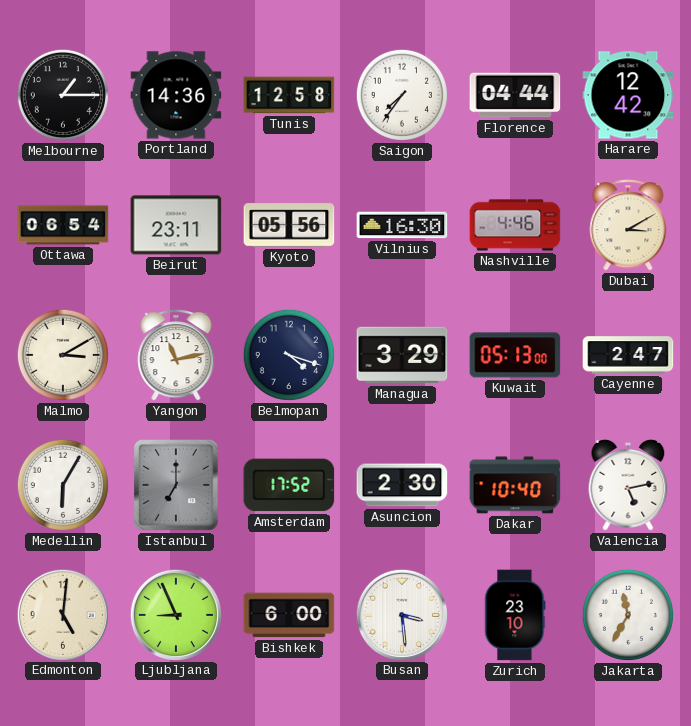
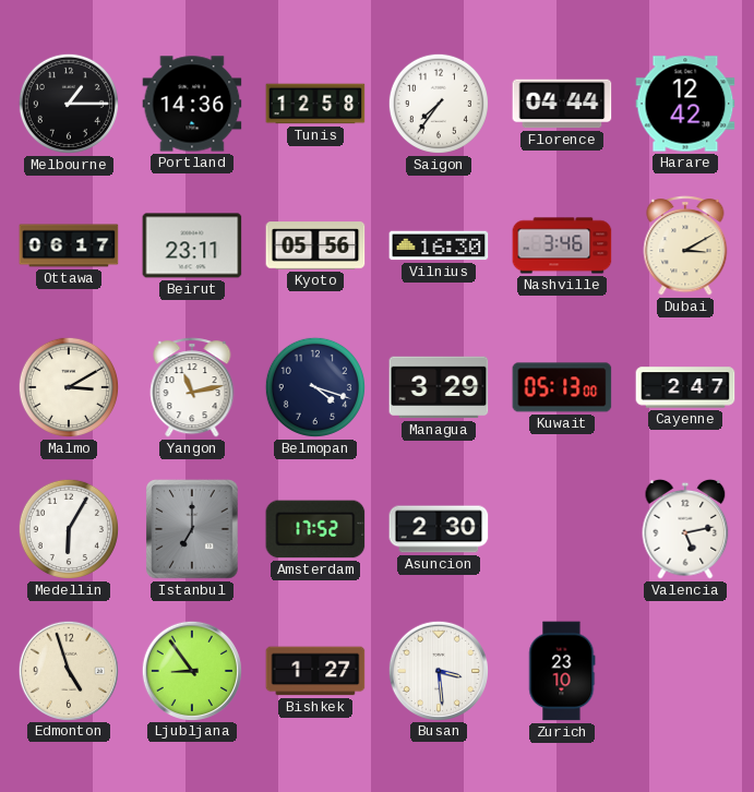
Ottawa: 06:54 -> 06:17
Nashville: 4:46 -> 3:46
Dakar: 10:40 -> none
Edmonton: 5:01 -> 4:57
Ljubljana: 8:56 -> 8:54
Bishkek: 6:00 -> 1:27
Jakarta: 11:35 -> none
